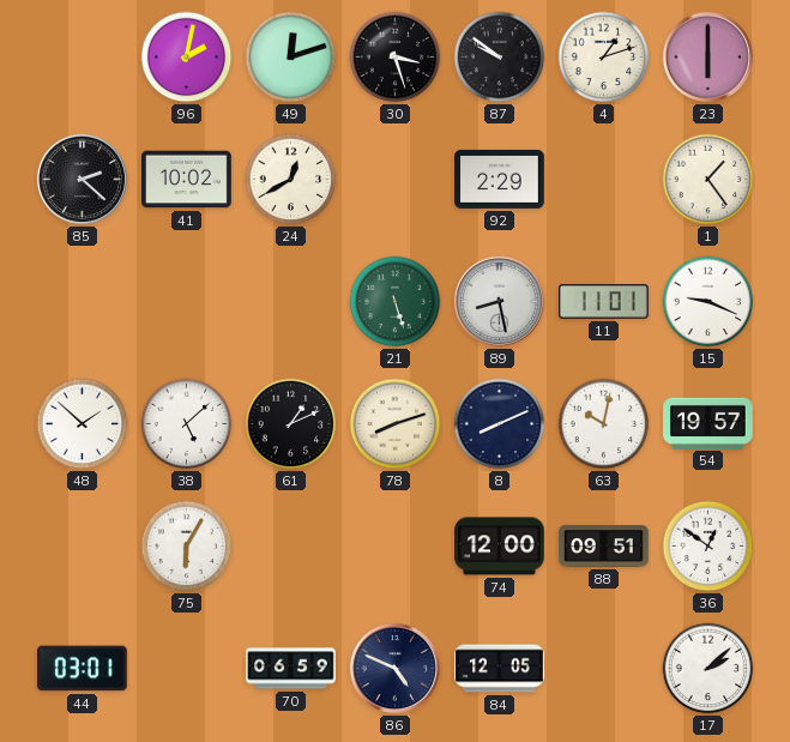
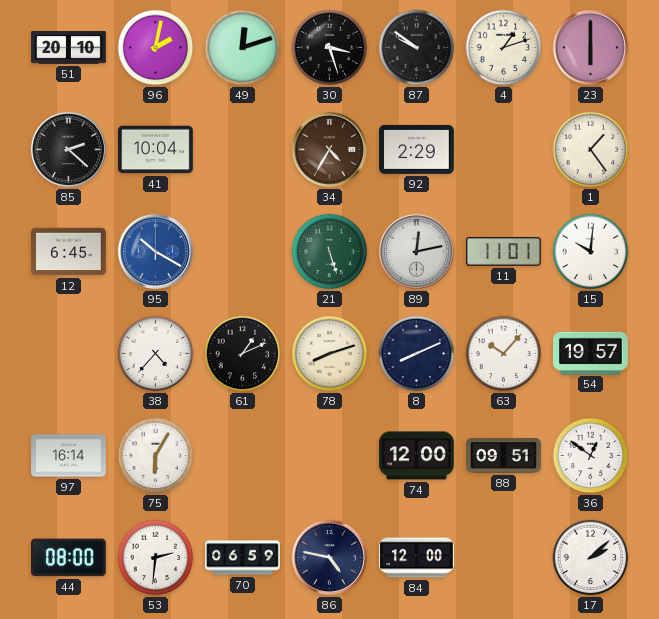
51: none -> 20:10
41: 10:02 -> 10:04
24: 12:40 -> none
34: none -> 4:35
12: none -> 6:45
95: none -> 10:20
89: 8:28 -> 12:13
15: 9:19 -> 10:01
48: 1:52 -> none
38: 5:08 -> 4:37
63: 10:02 -> 10:07
97: none -> 16:14
44: 03:01 -> 08:00
53: none -> 2:31
86: 4:49 -> 4:47
84: 12:05 -> 12:00
